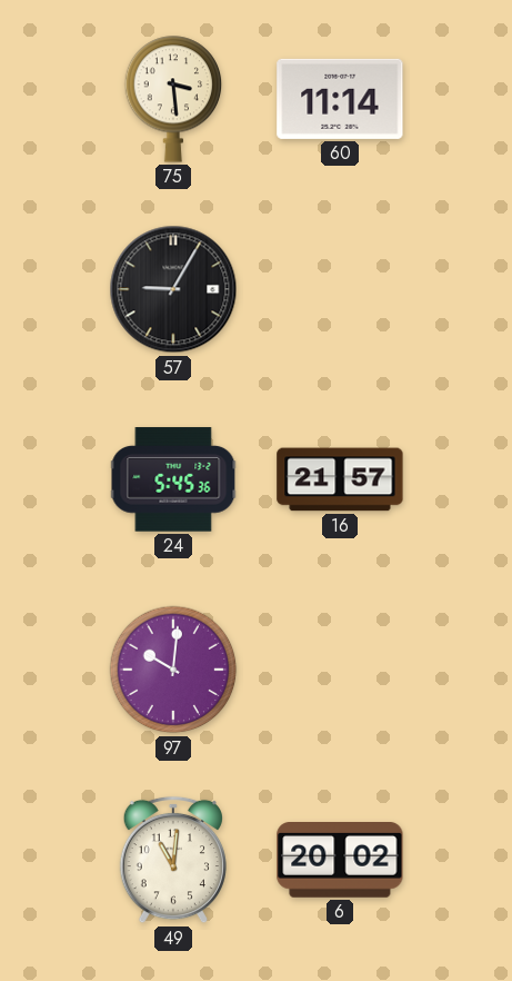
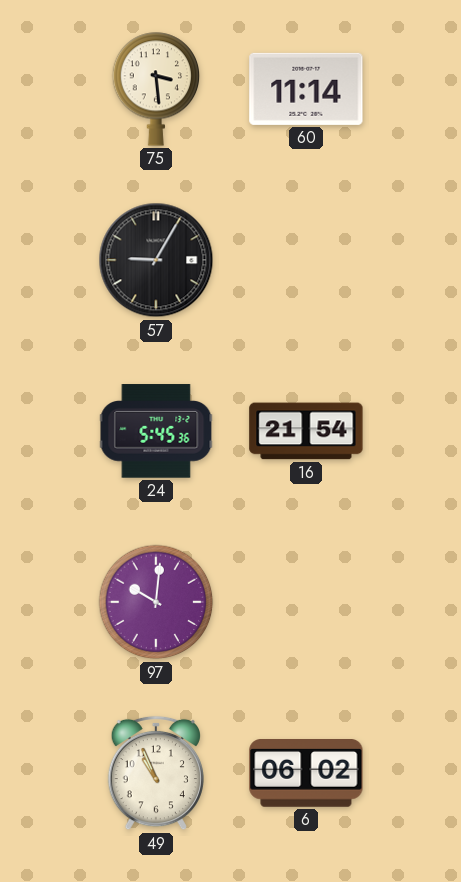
16: 21:57 -> 21:54
49: 11:01 -> 10:56
6: 20:02 -> 06:02
